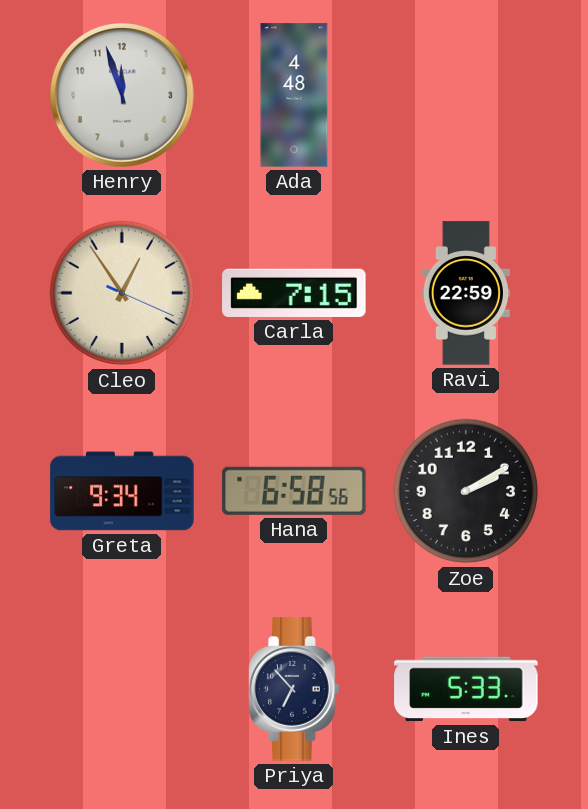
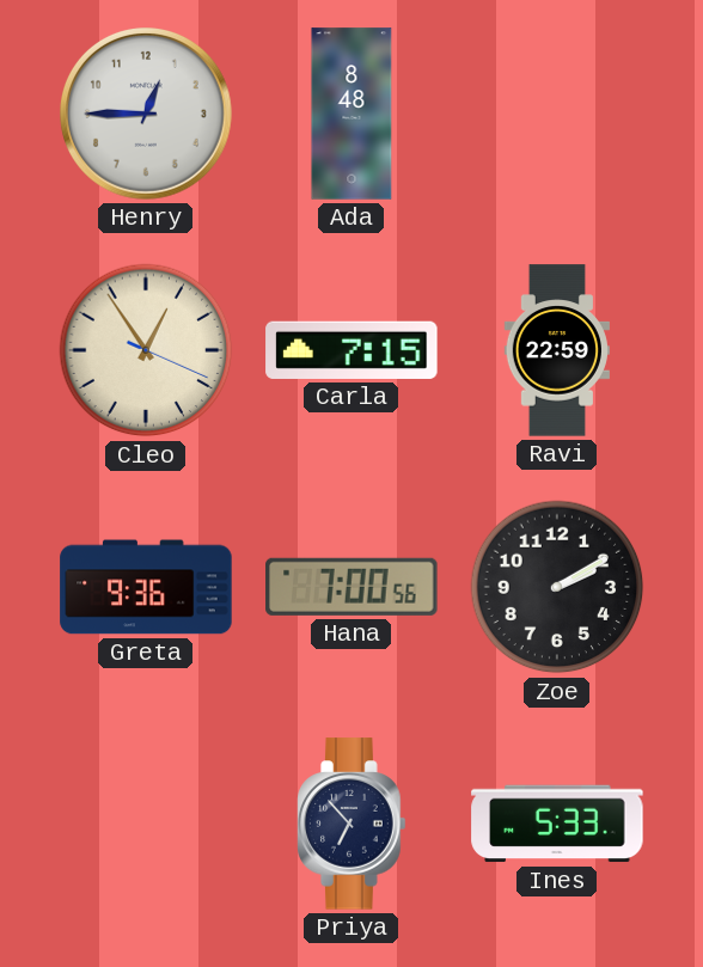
Henry: 11:57 -> 12:45
Ada: 4:48 -> 8:48
Greta: 9:34 -> 9:36
Hana: 6:58 -> 7:00
